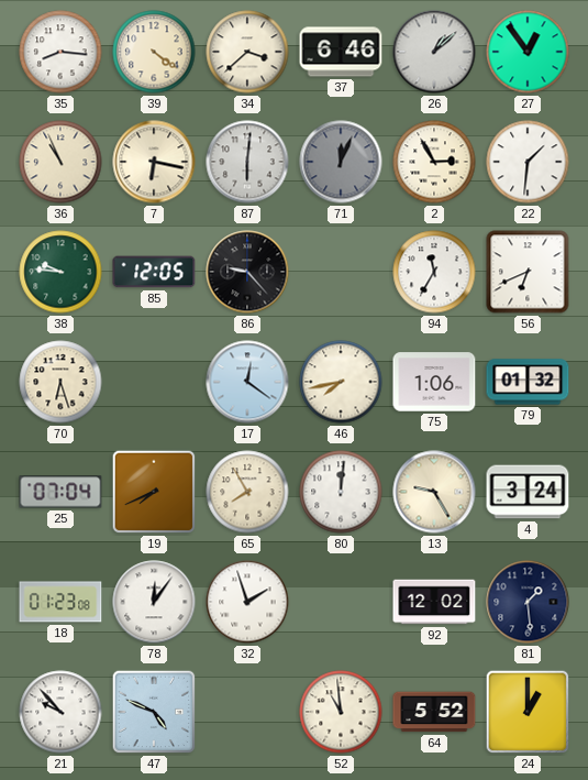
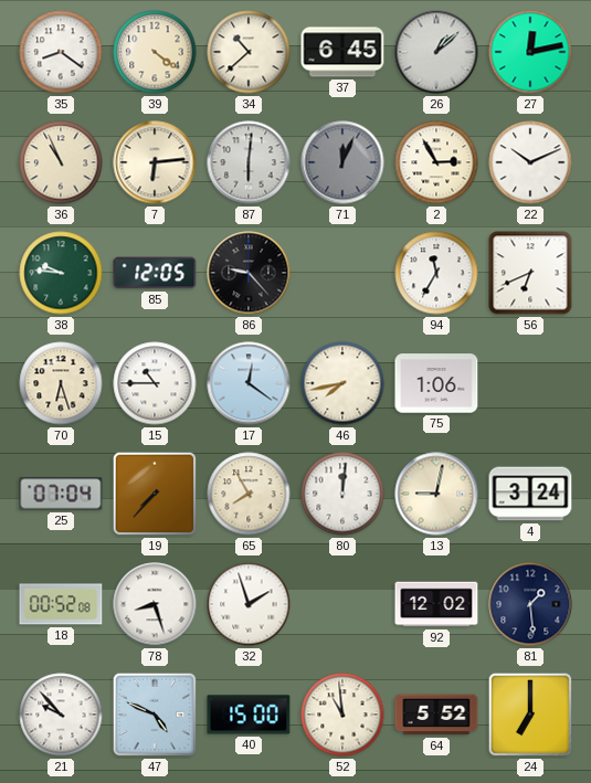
35: 8:16 -> 8:21
34: 3:38 -> 10:38
37: 6:46 -> 6:45
27: 12:54 -> 12:13
7: 6:17 -> 6:14
22: 1:31 -> 10:11
15: none -> 10:45
79: 01:32 -> none
19: 7:41 -> 7:37
13: 9:25 -> 9:02
18: 01:23 -> 00:52
78: 12:06 -> 8:27
40: none -> 15:00
24: 1:00 -> 7:00
